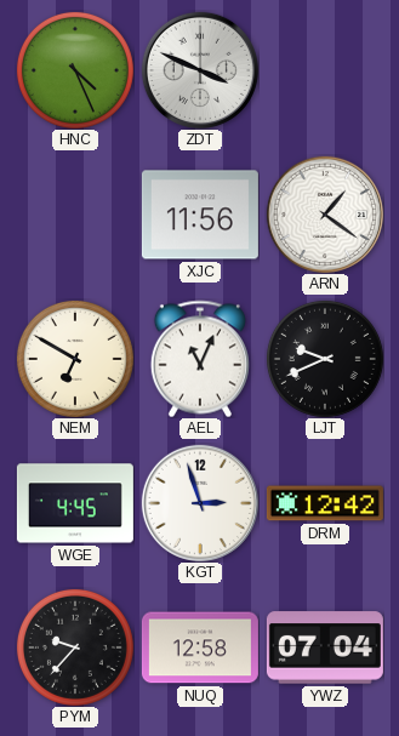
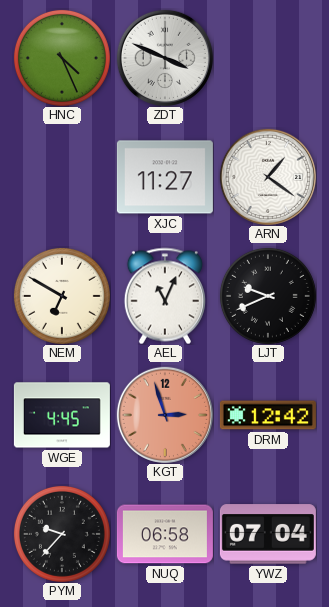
XJC: 11:56 -> 11:27
KGT dial: white -> salmon
NUQ: 12:58 -> 06:58
